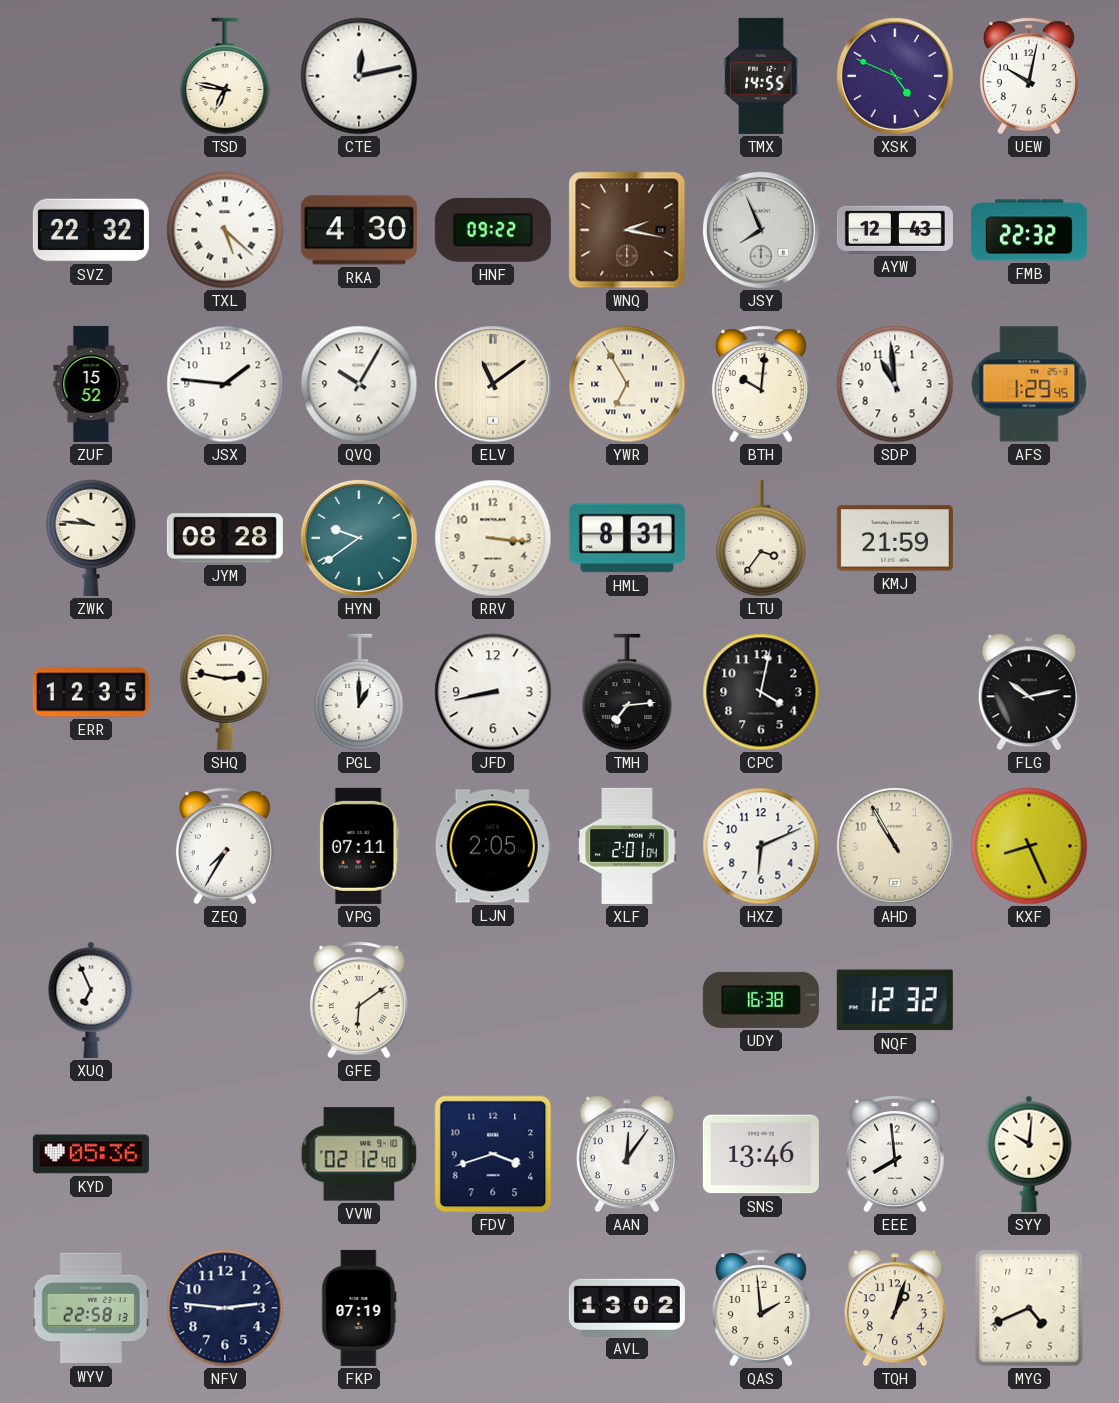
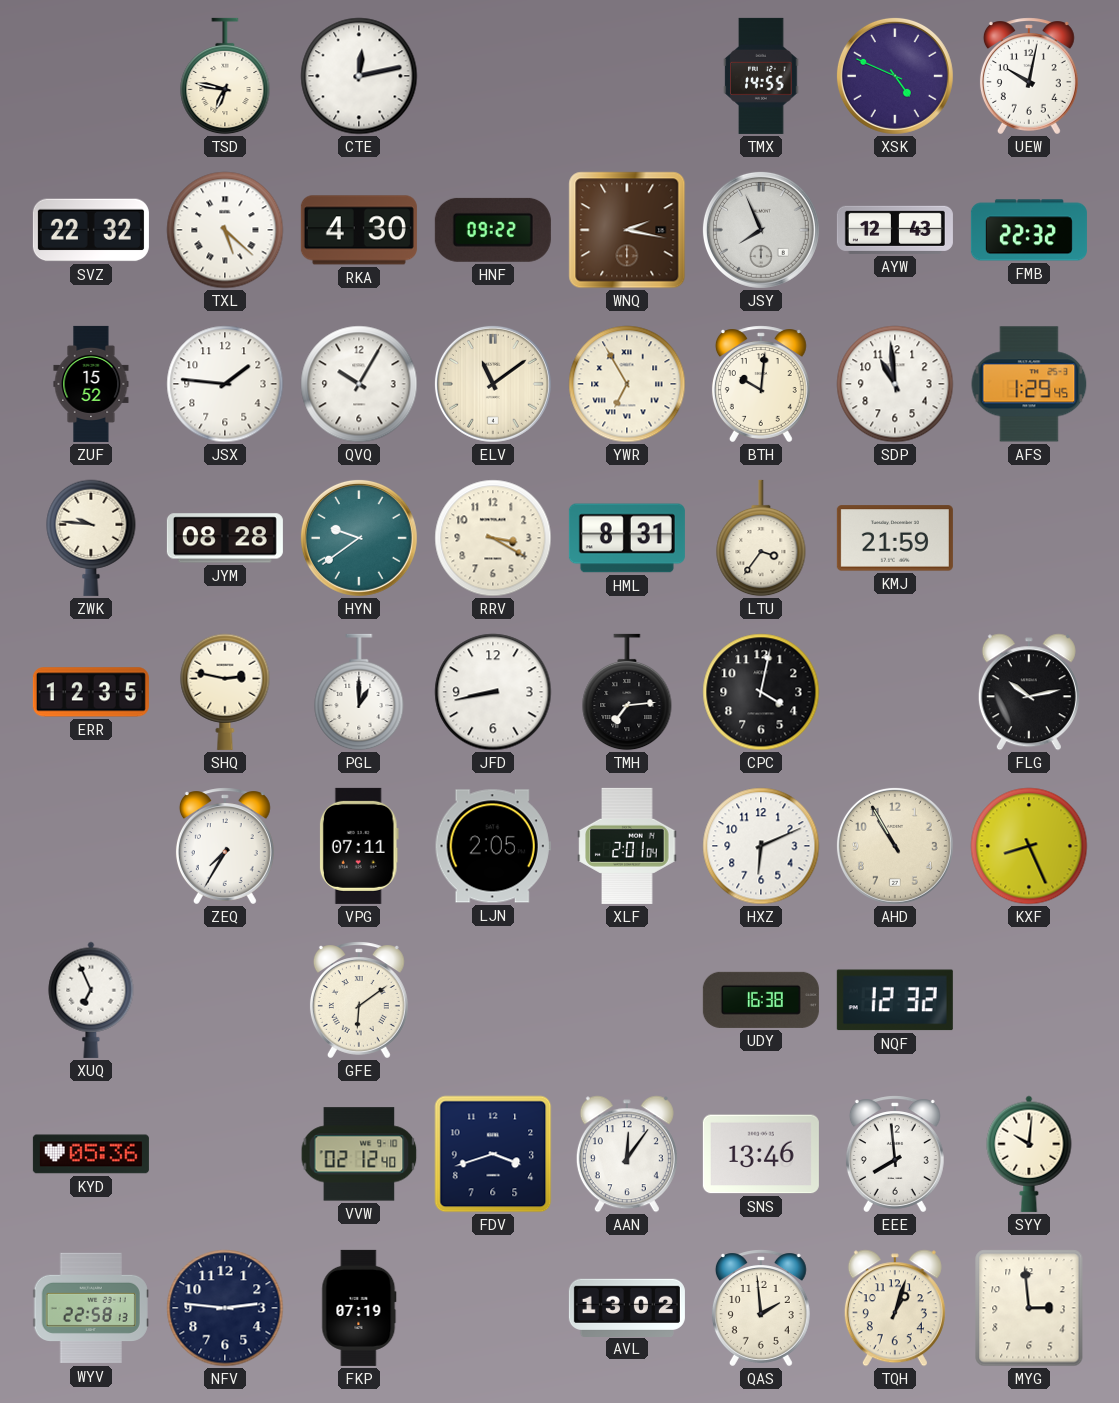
RRV: 3:16 -> 3:20
MYG: 4:41 -> 2:59
